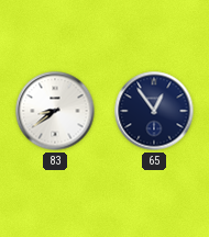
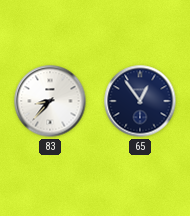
83: 8:39 -> 8:37
